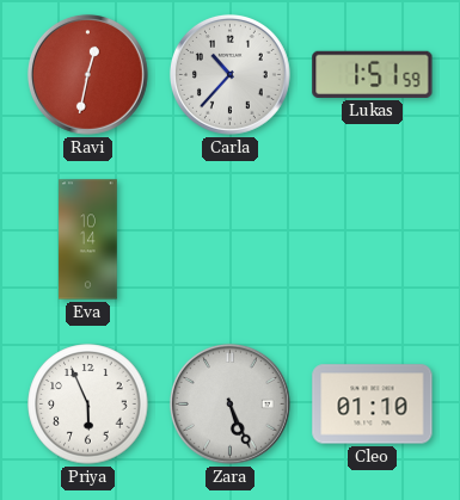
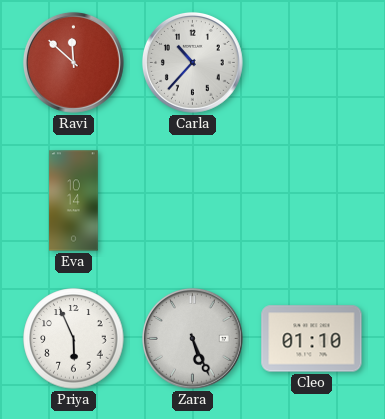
Ravi: 12:32 -> 11:52
Lukas: 1:51 -> none
